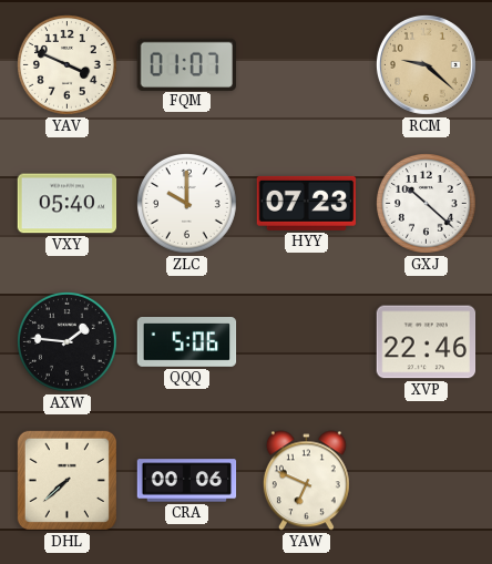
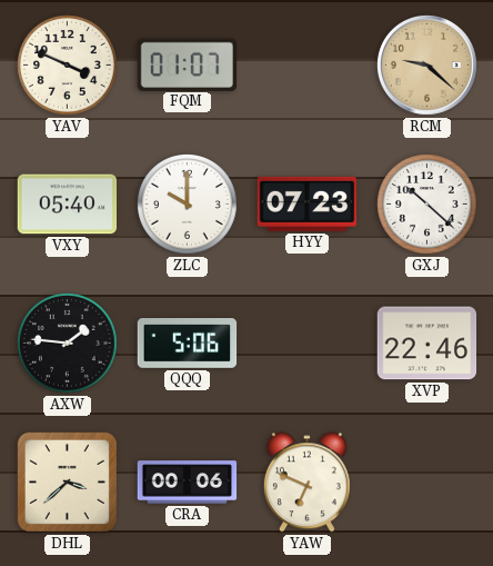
DHL: 7:38 -> 3:38
